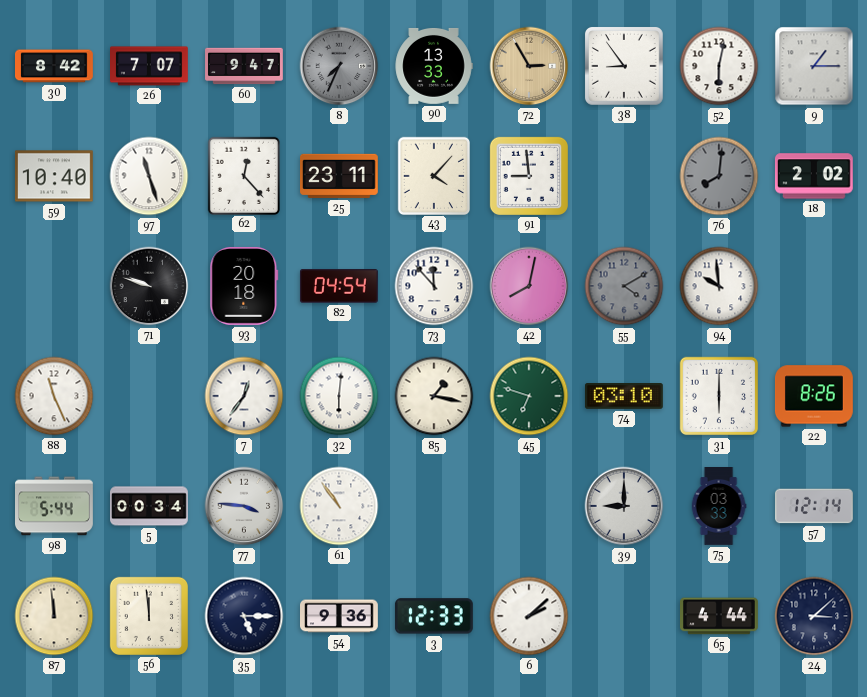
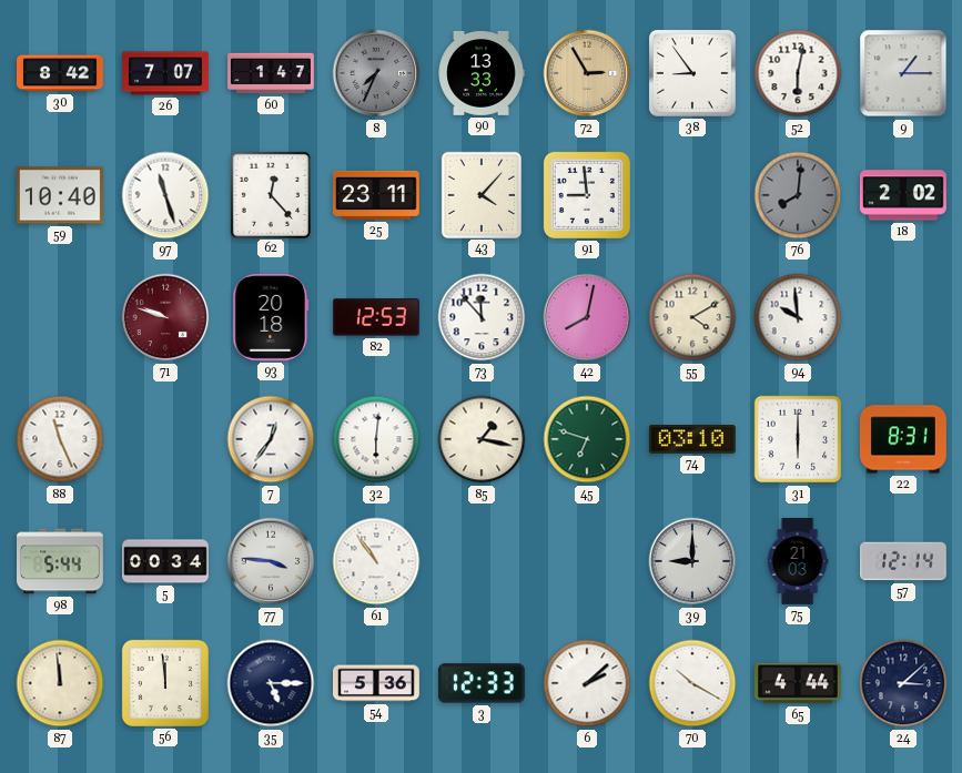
60: 9:47 -> 1:47
71 dial: black -> burgundy
82: 04:54 -> 12:53
55 dial: grey -> cream
22: 8:26 -> 8:31
75: 03:33 -> 21:03
54: 9:36 -> 5:36
70: none -> 10:20
